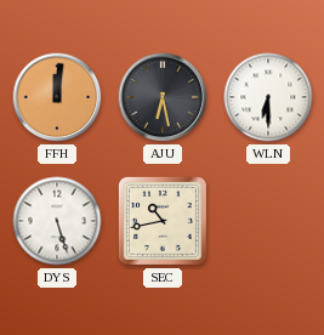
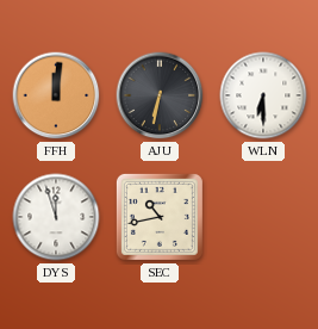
AJU: 6:28 -> 6:32
DYS: 5:27 -> 11:57
